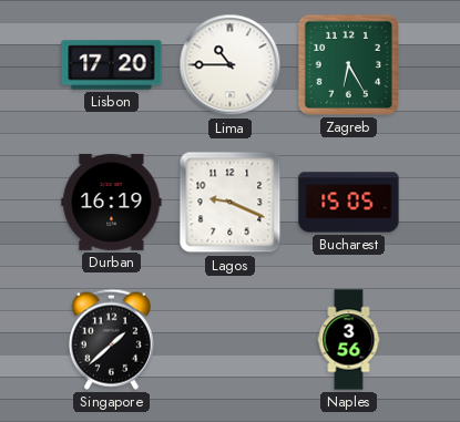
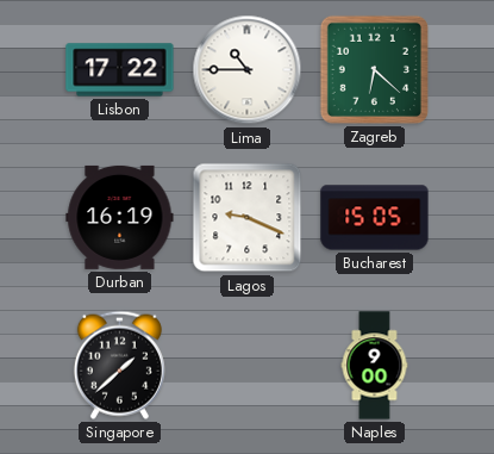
Lisbon: 17:20 -> 17:22
Zagreb: 6:25 -> 6:22
Naples: 3:56 -> 9:00
